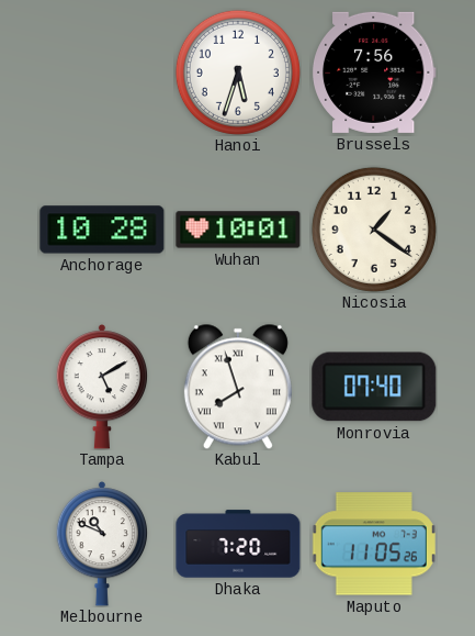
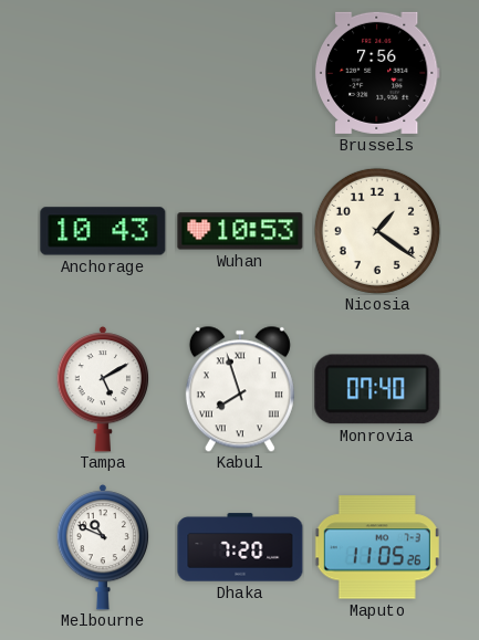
Hanoi: 5:33 -> none
Anchorage: 10:28 -> 10:43
Wuhan: 10:01 -> 10:53
